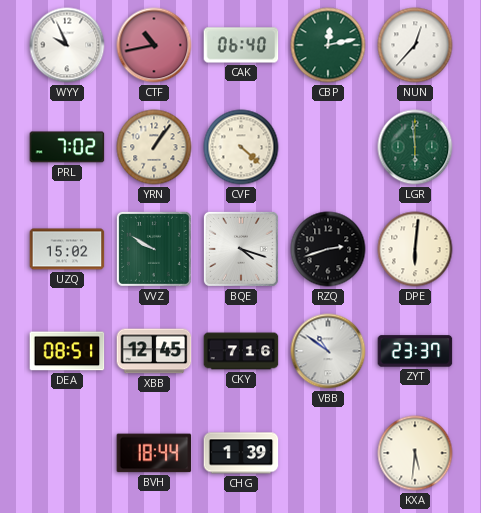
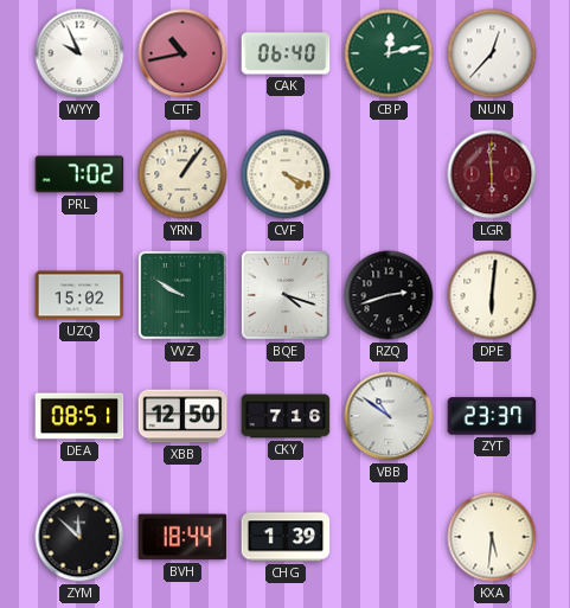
CVF: 4:22 -> 4:19
LGR dial: green -> burgundy
XBB: 12:45 -> 12:50
ZYM: none -> 11:52
